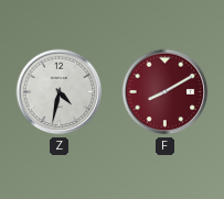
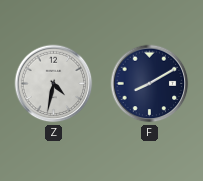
F dial: burgundy -> navy
